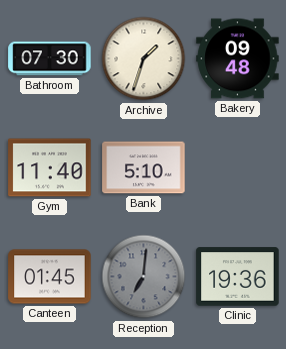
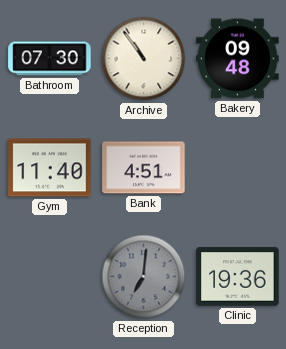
Archive: 1:33 -> 10:54
Bank: 5:10 -> 4:51
Canteen: 01:45 -> none
